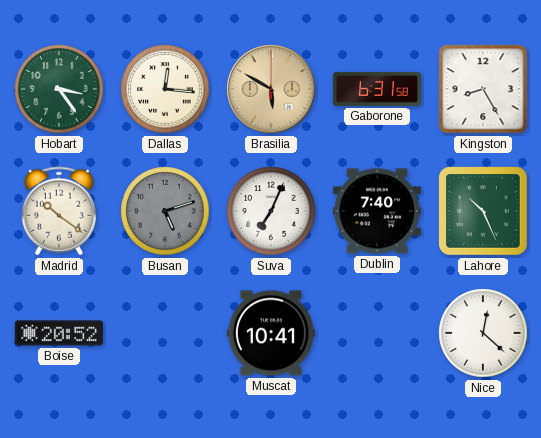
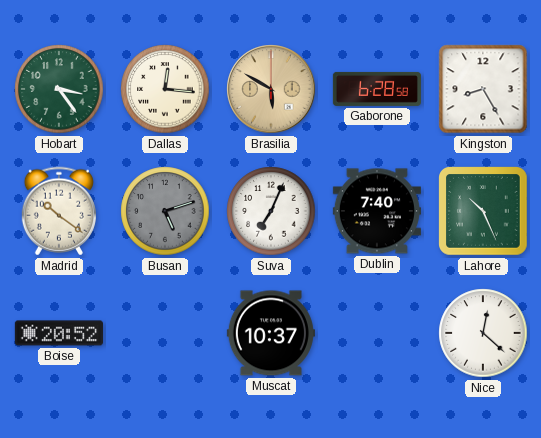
Gaborone: 6:31 -> 6:28
Muscat: 10:41 -> 10:37
